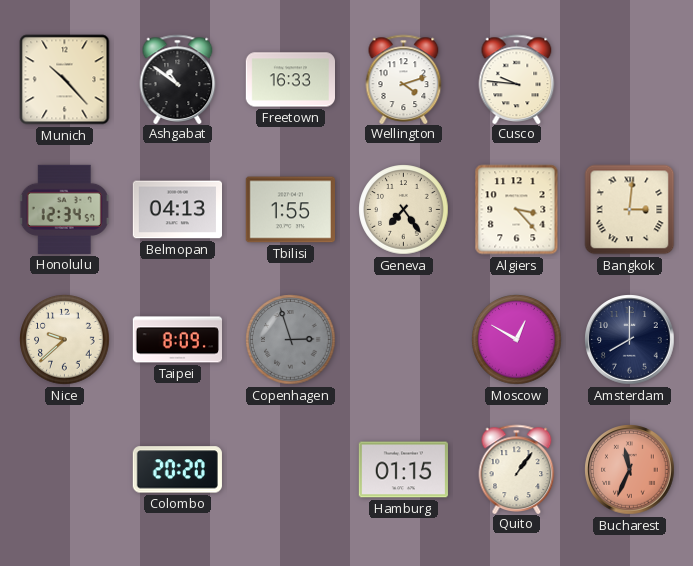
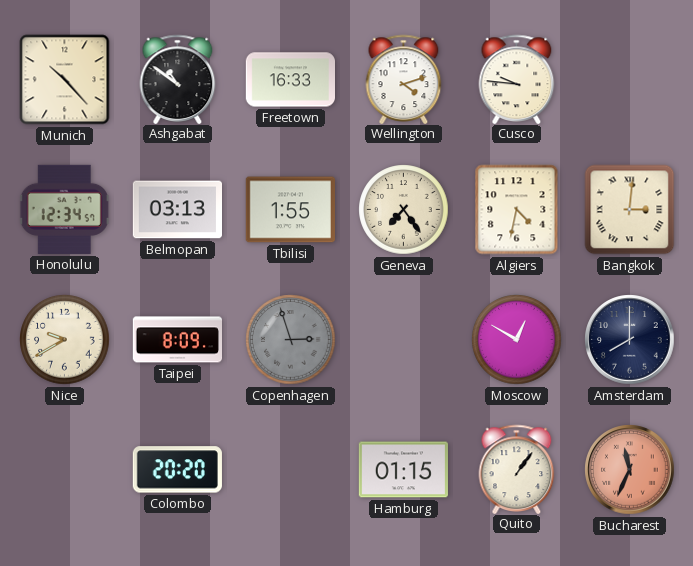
Belmopan: 04:13 -> 03:13
Algiers: 3:23 -> 4:32
Nice: 9:38 -> 9:40
